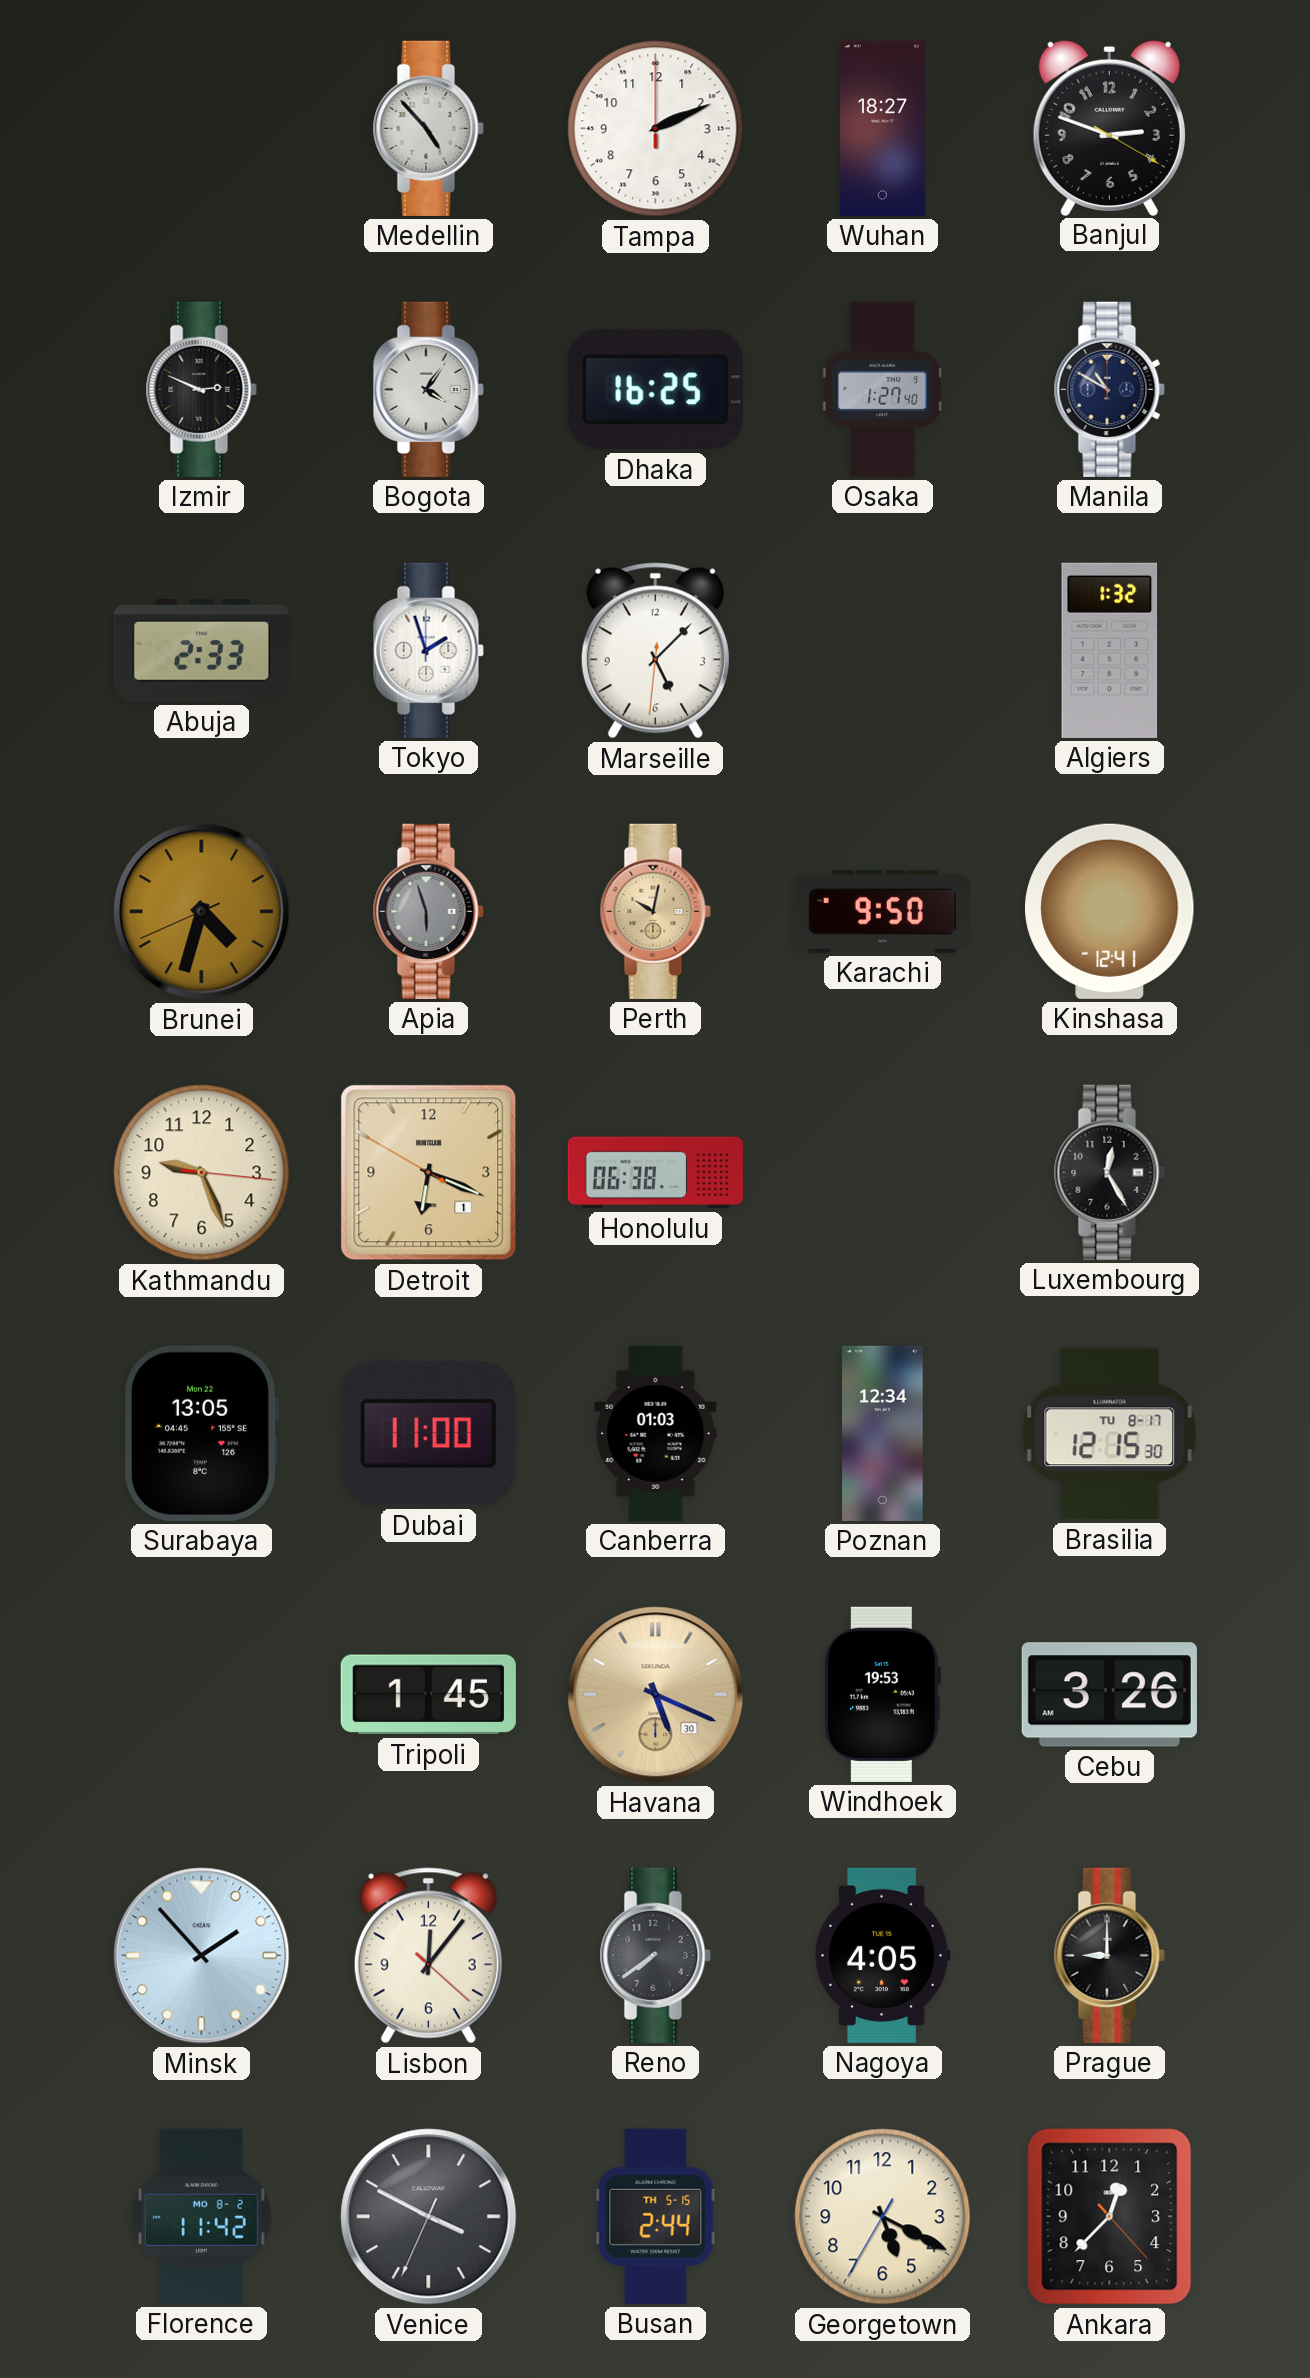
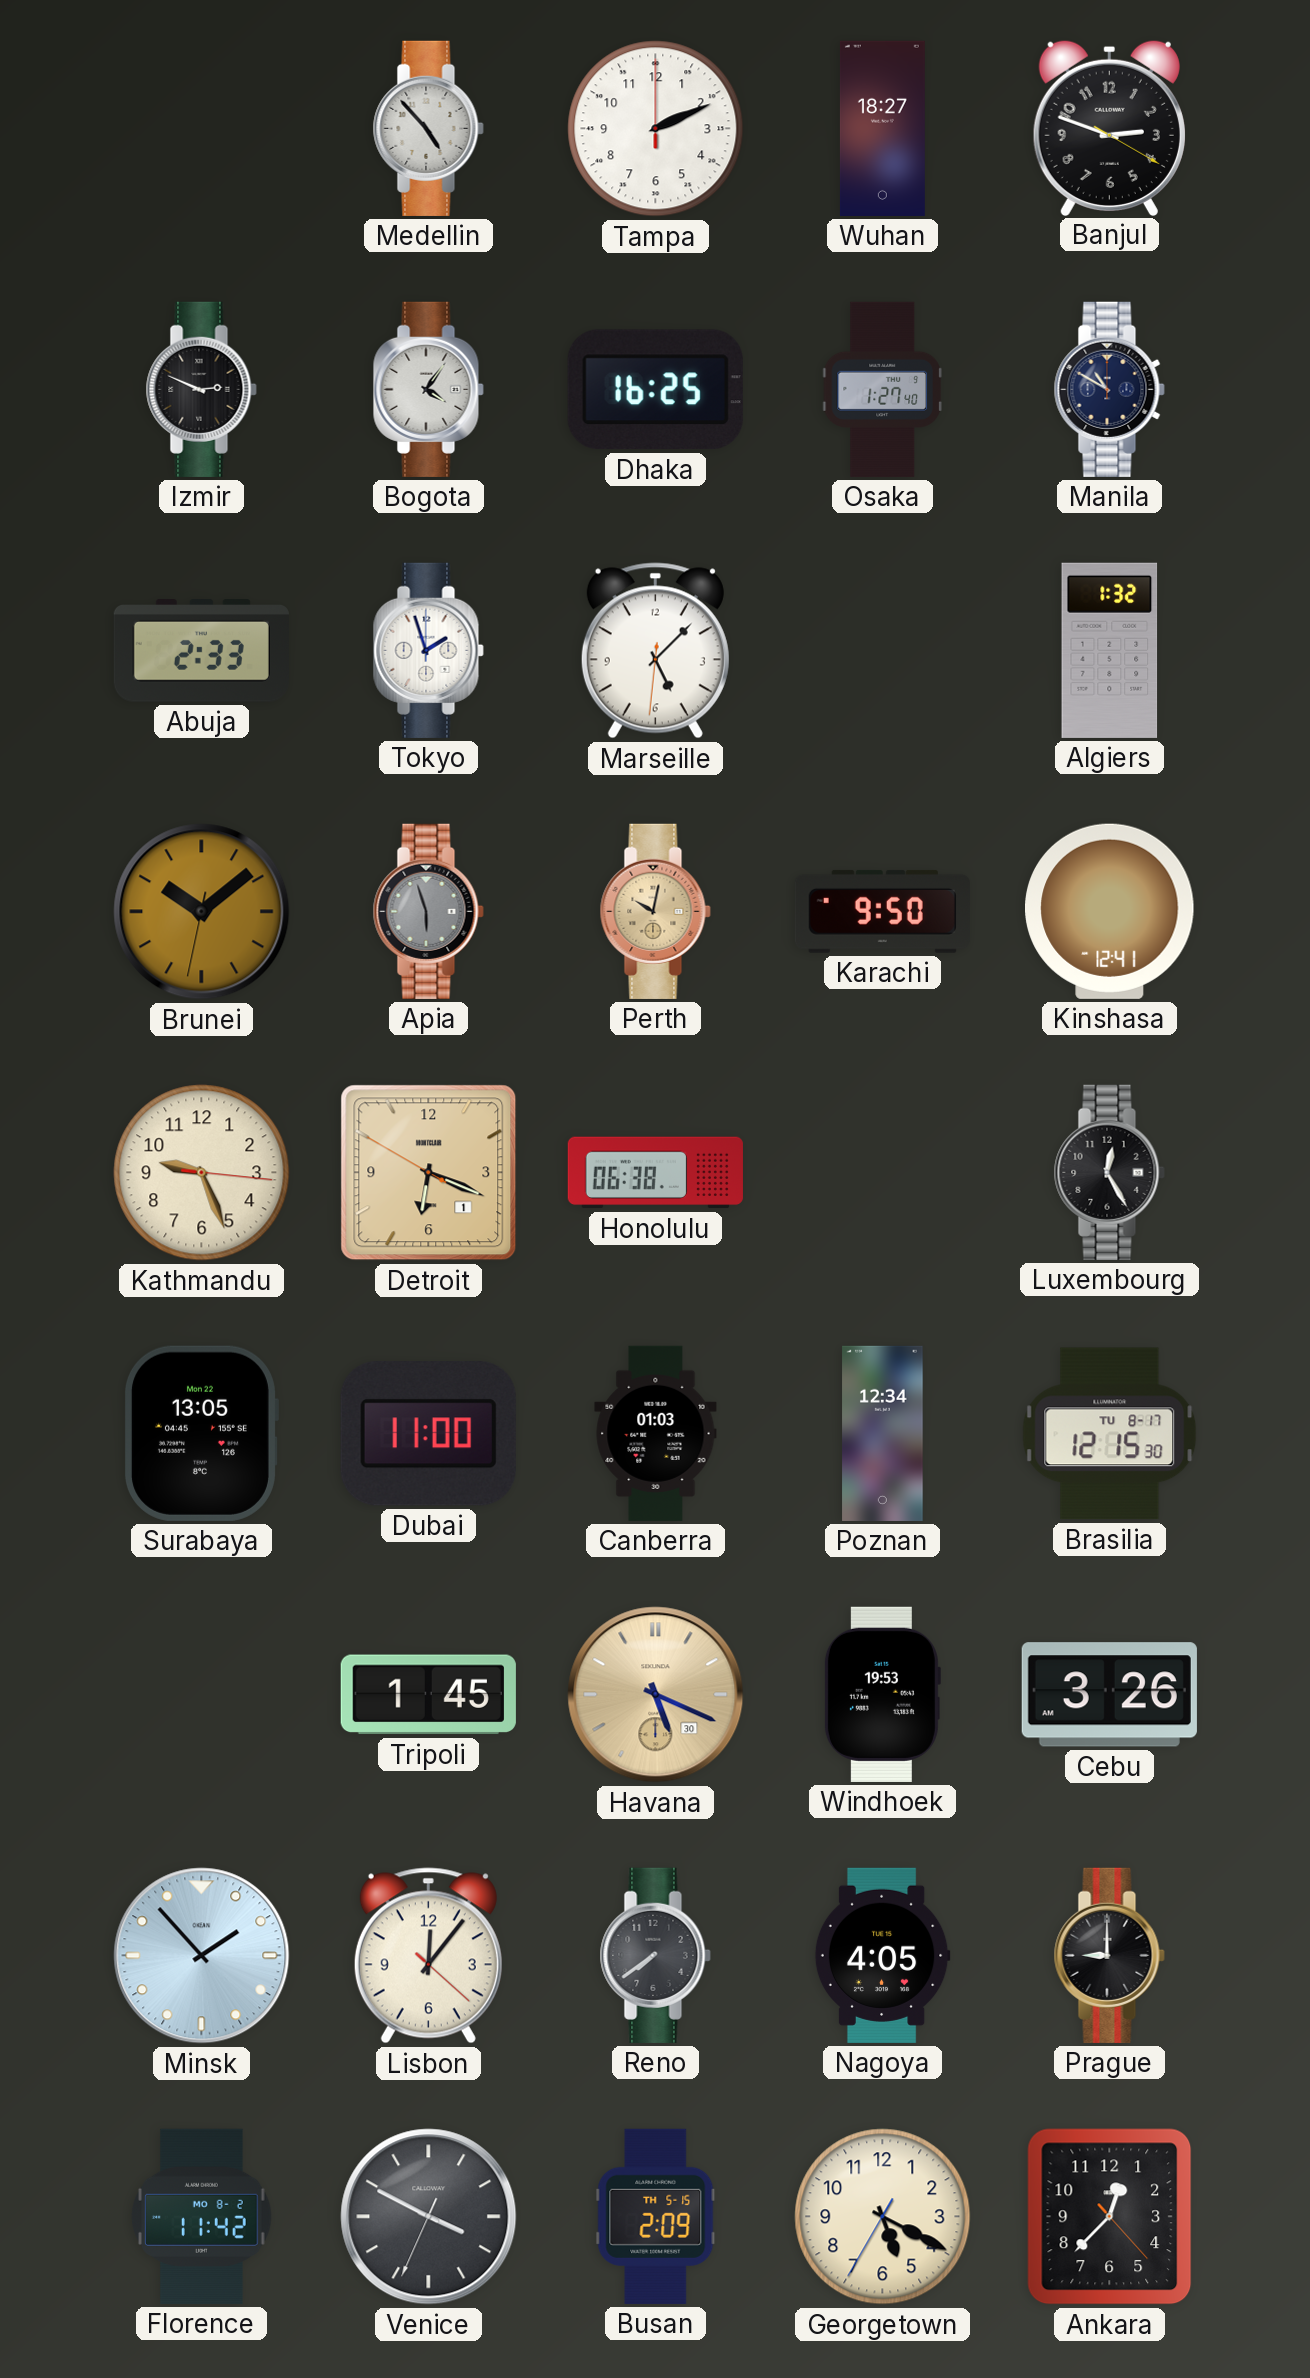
Brunei: 4:32 -> 10:08
Busan: 2:44 -> 2:09
